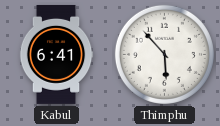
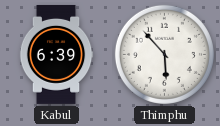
Kabul: 6:41 -> 6:39
